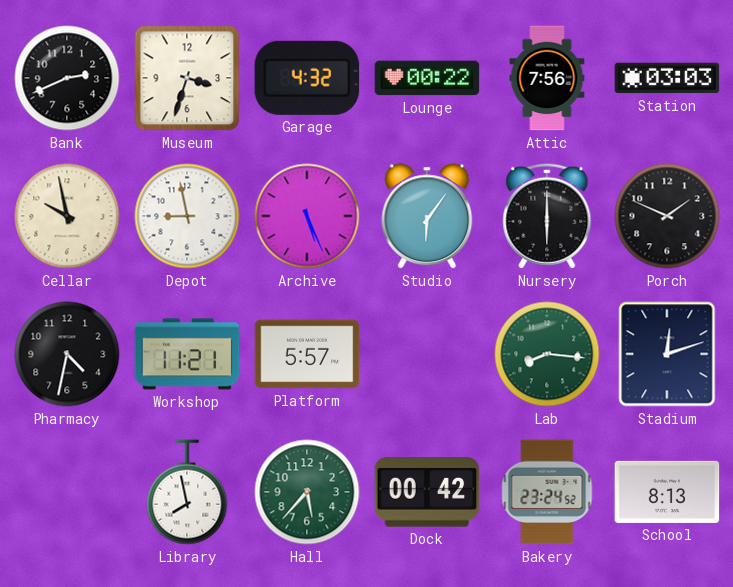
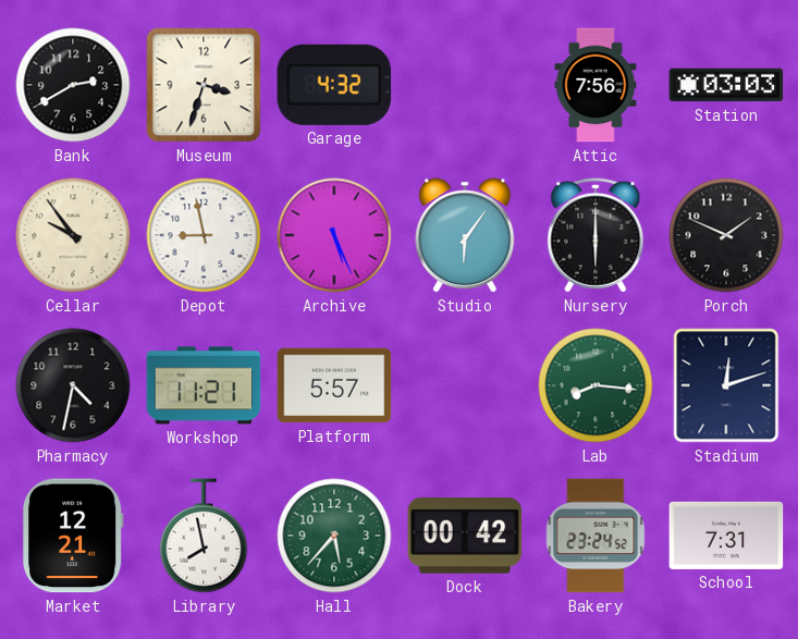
Bank: 2:41 -> 2:40
Lounge: 00:22 -> none
Cellar: 9:58 -> 9:54
Market: none -> 12:21
School: 8:13 -> 7:31
